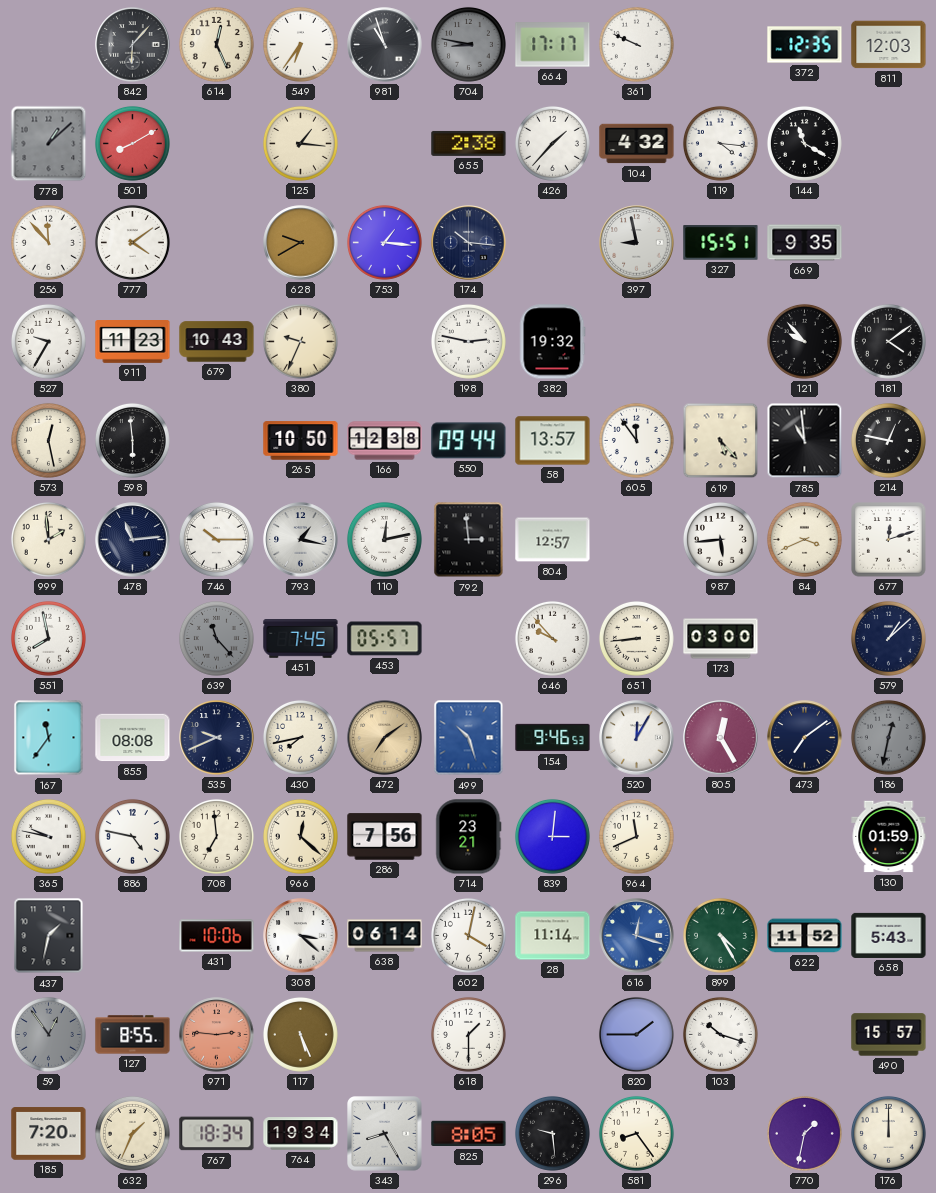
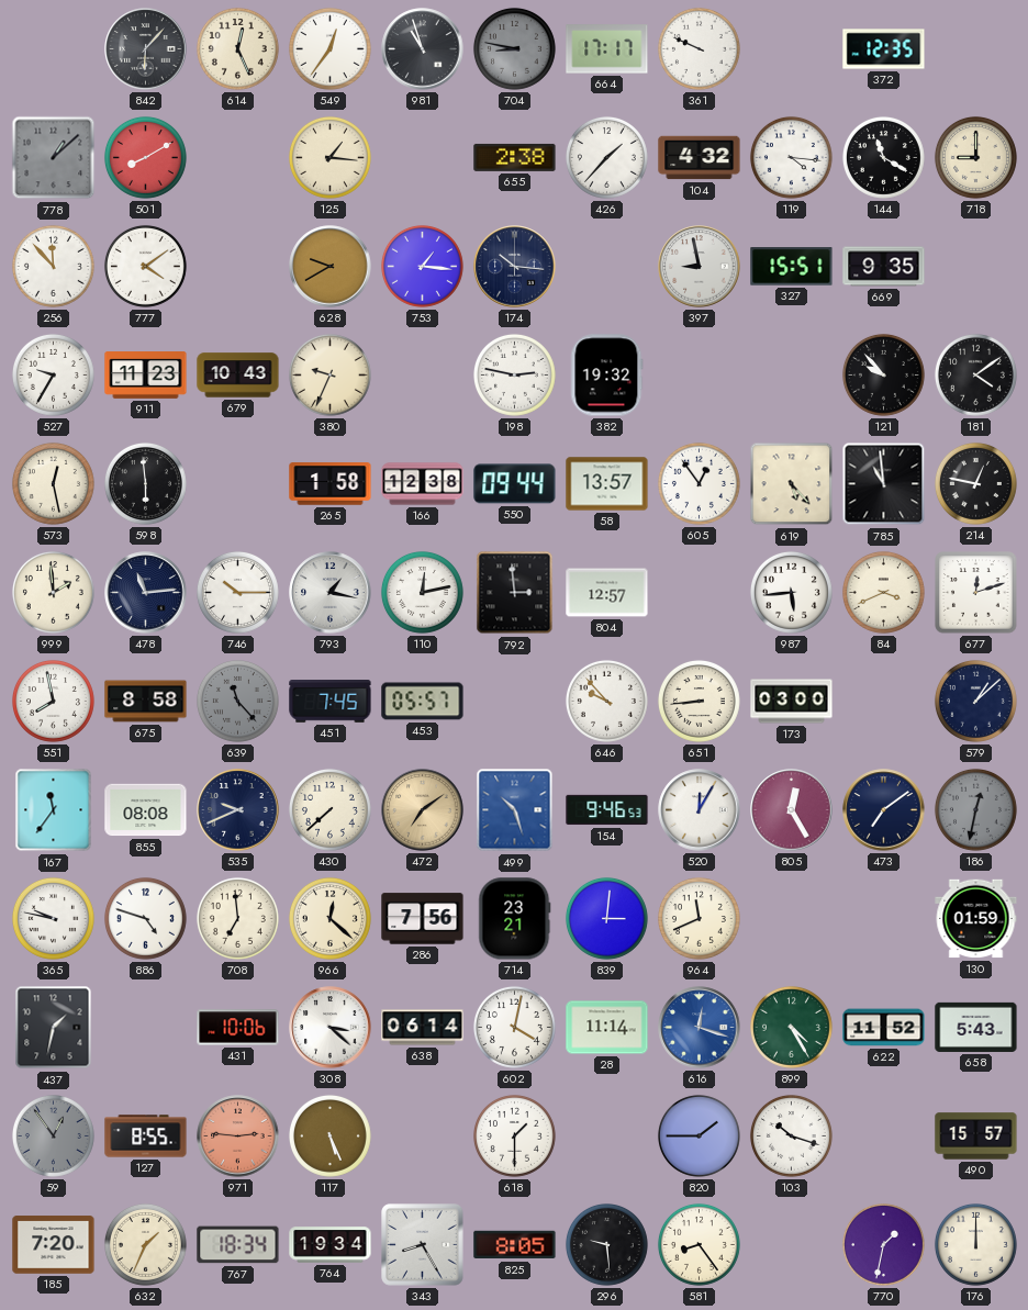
549: 6:36 -> 12:36
811: 12:03 -> none
718: none -> 9:00
265: 10:50 -> 1:58
605: 11:54 -> 12:54
675: none -> 8:58
430: 7:43 -> 7:38
886: 4:47 -> 4:48
